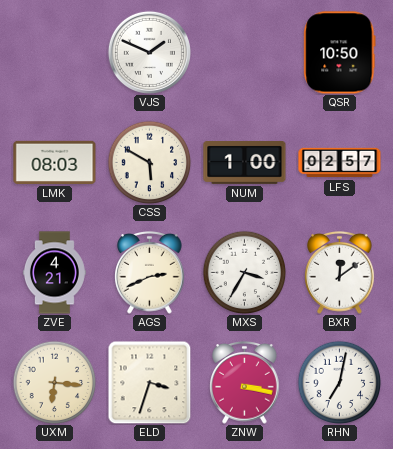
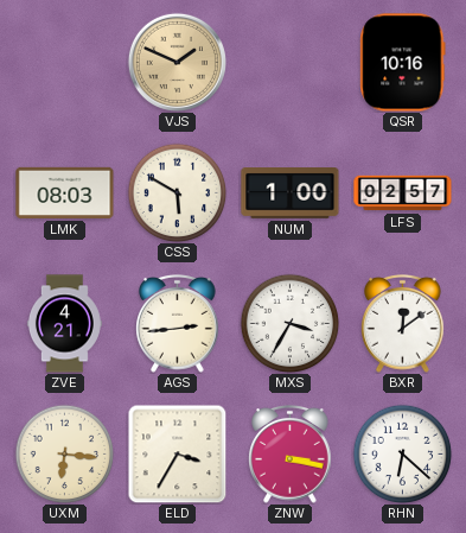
VJS dial: white -> champagne
QSR: 10:50 -> 10:16
AGS: 2:41 -> 2:44
ELD: 3:33 -> 3:35
RHN: 7:02 -> 6:22
